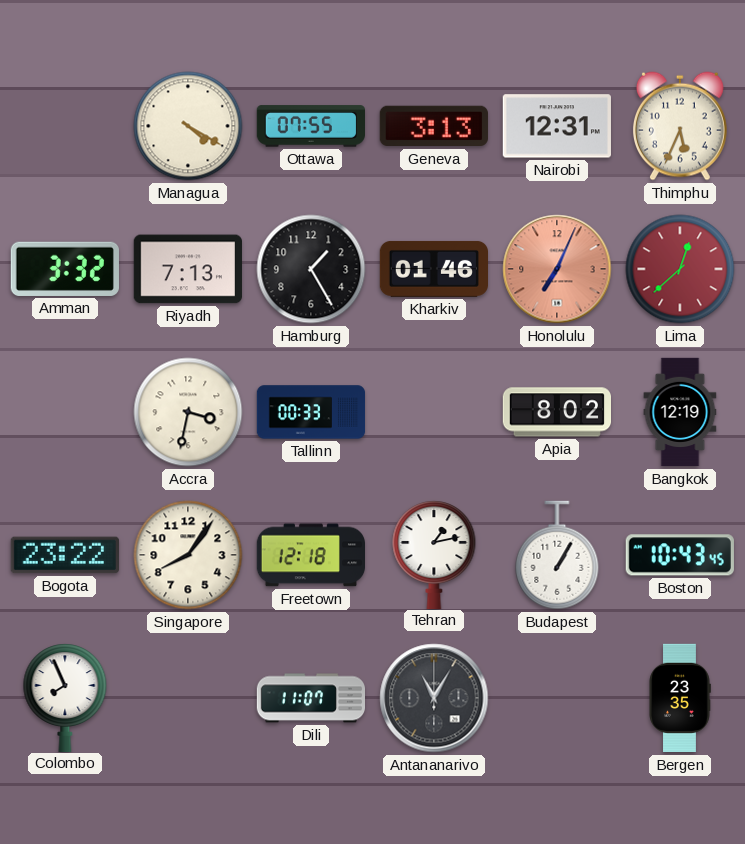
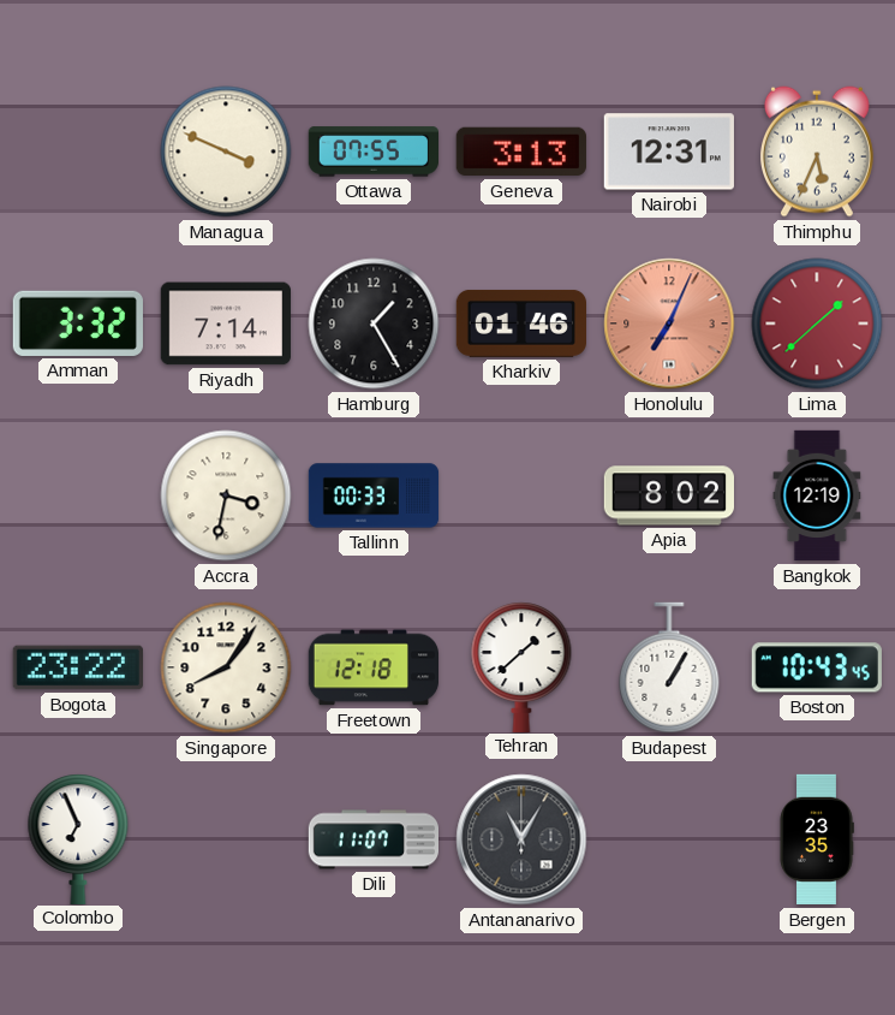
Managua: 4:20 -> 3:49
Riyadh: 7:13 -> 7:14
Lima: 12:38 -> 1:38
Tehran: 1:13 -> 1:38
Colombo: 7:56 -> 6:56
